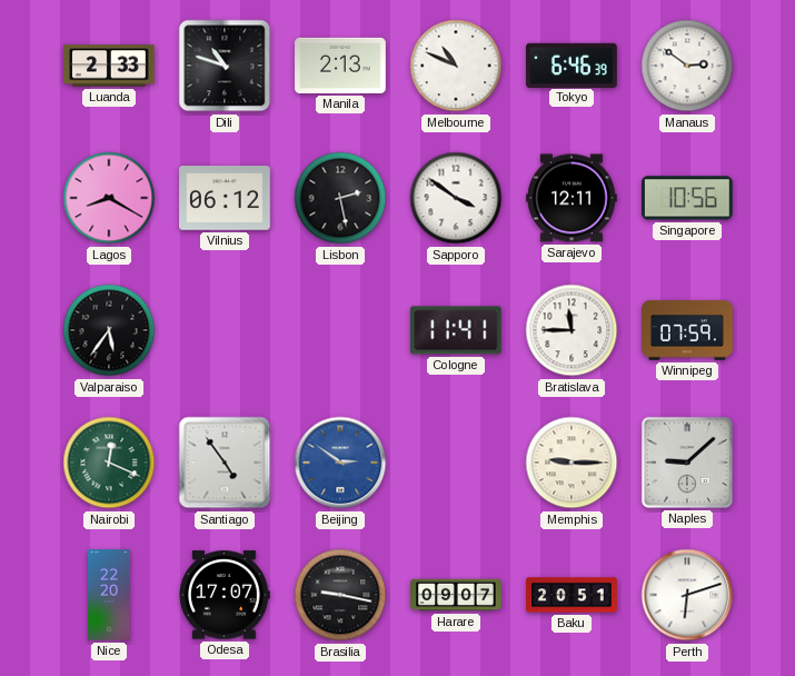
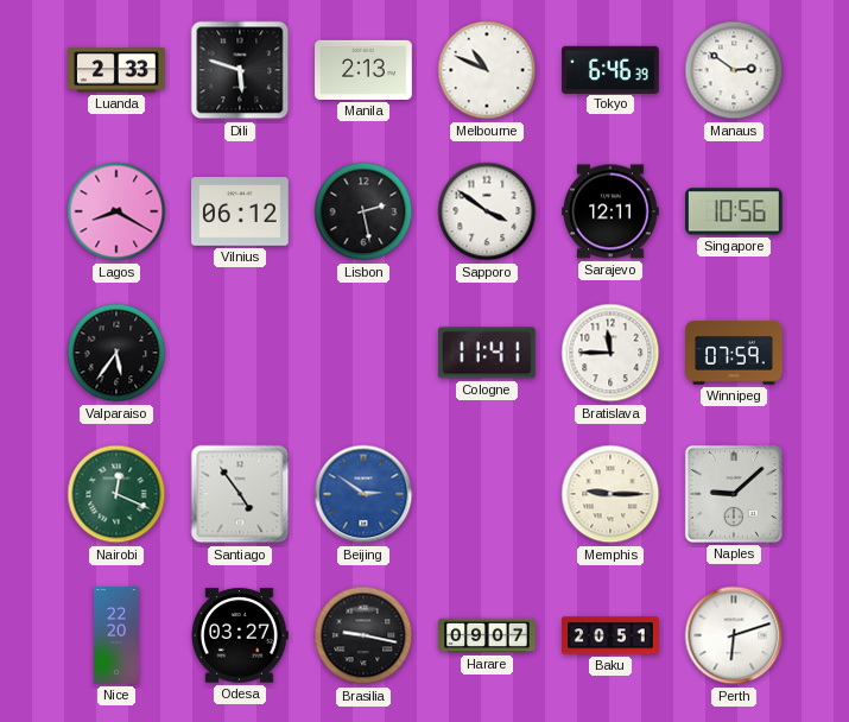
Dili: 10:48 -> 5:48
Odesa: 17:07 -> 03:27
